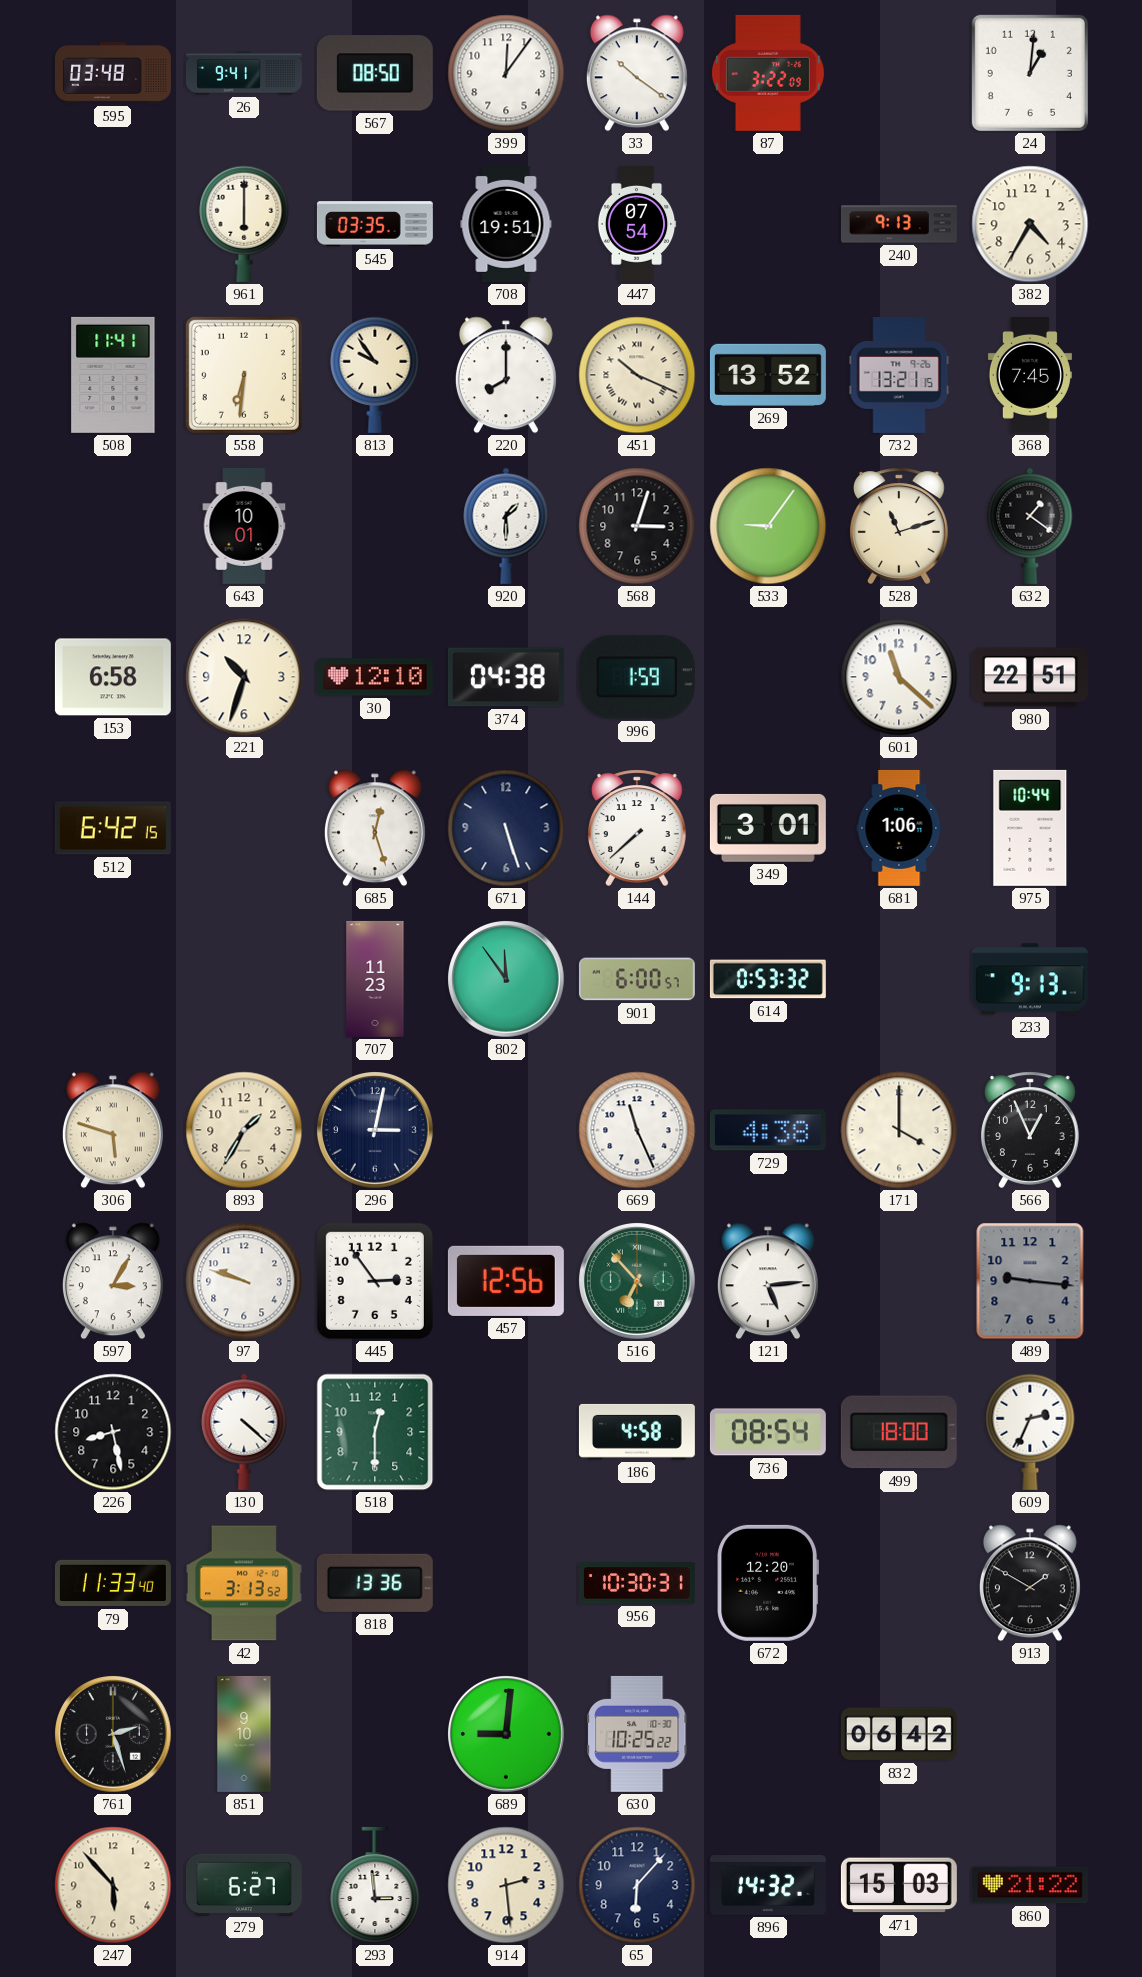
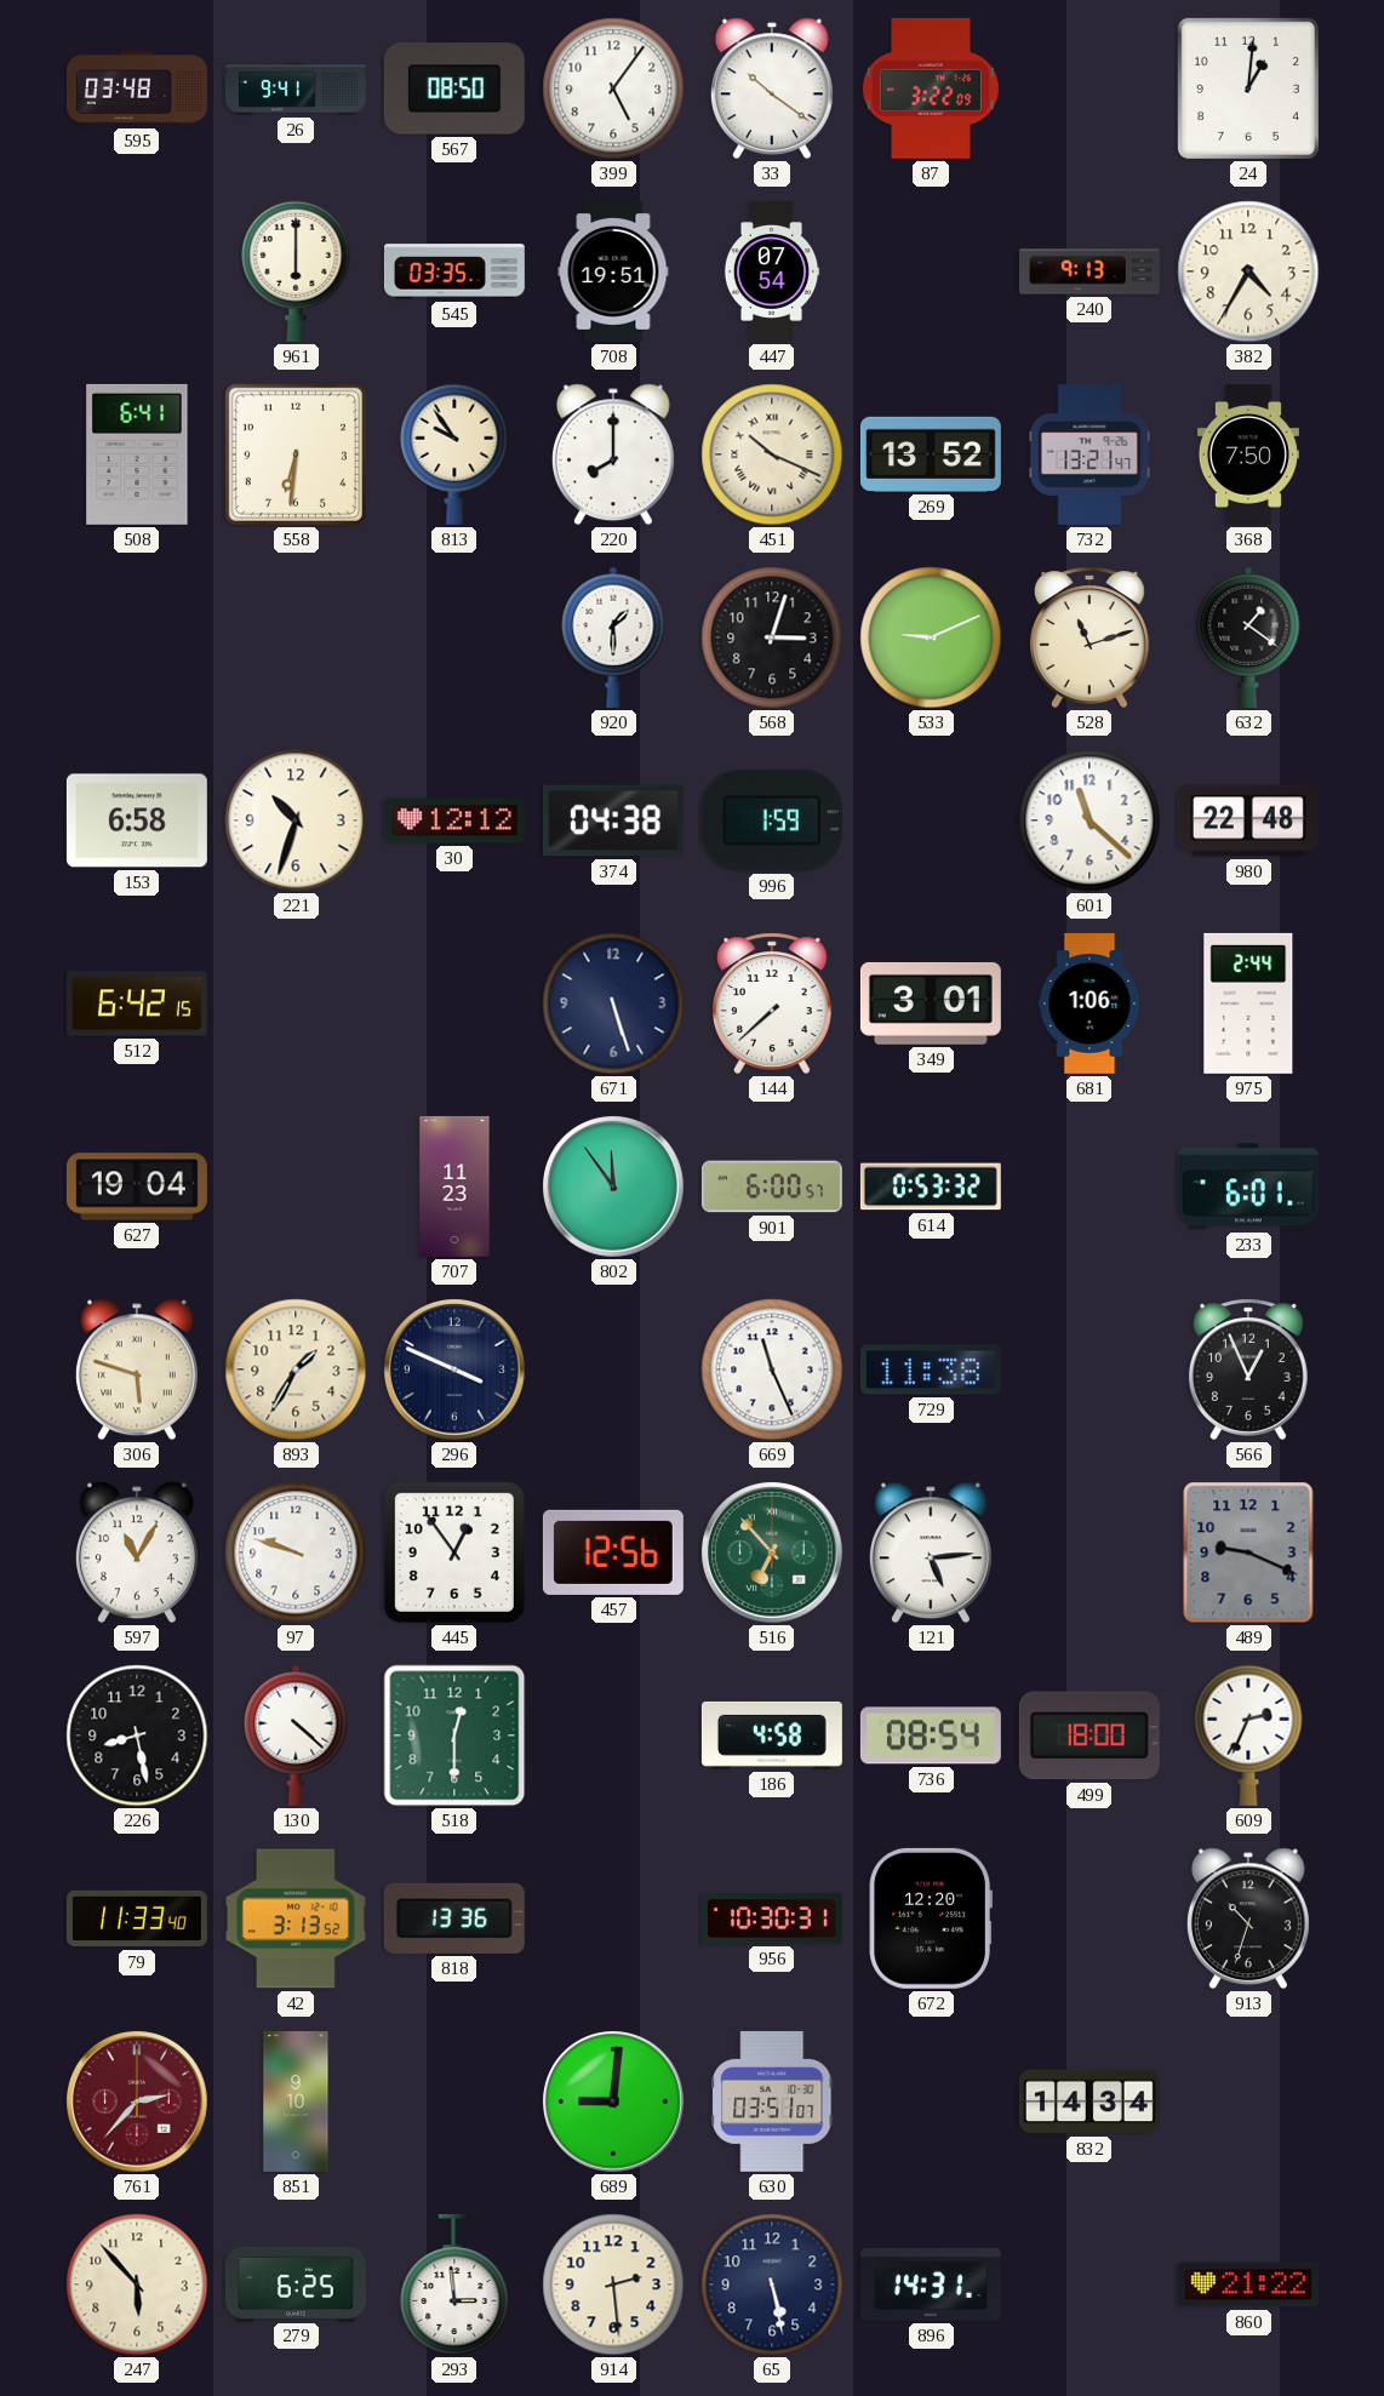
399: 12:06 -> 5:06
508: 11:41 -> 6:41
732: 13:21:15 -> 13:21:47
368: 7:45 -> 7:50
643: 10:01 -> none
533: 9:06 -> 9:11
30: 12:10 -> 12:12
980: 22:51 -> 22:48
685: 12:27 -> none
975: 10:44 -> 2:44
627: none -> 19:04
233: 9:13 -> 6:01
296: 3:02 -> 3:49
729: 4:38 -> 11:38
171: 4:00 -> none
597: 3:05 -> 11:05
445: 2:54 -> 12:54
489: 9:16 -> 9:19
913: 1:50 -> 10:33
761: 2:27 -> 2:37
761 dial: black -> burgundy
630: 10:25 -> 03:51
832: 06:42 -> 14:34
279: 6:27 -> 6:25
65: 6:07 -> 5:28
896: 14:32 -> 14:31
471: 15:03 -> none
